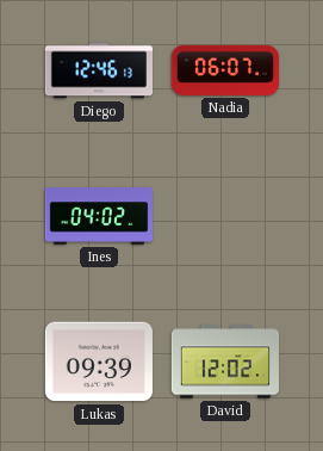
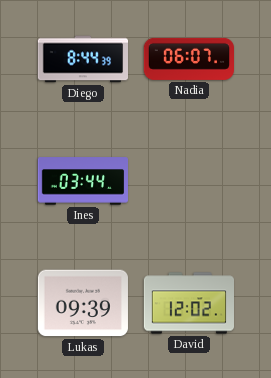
Diego: 12:46 -> 8:44
Ines: 04:02 -> 03:44
